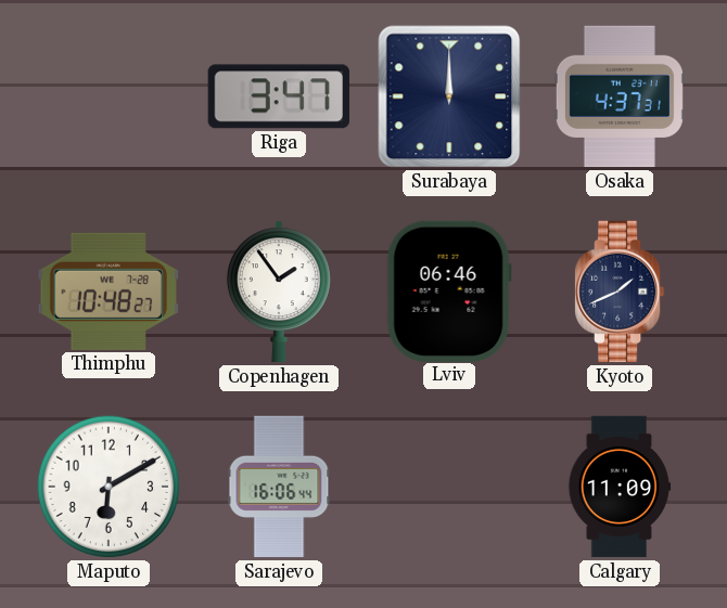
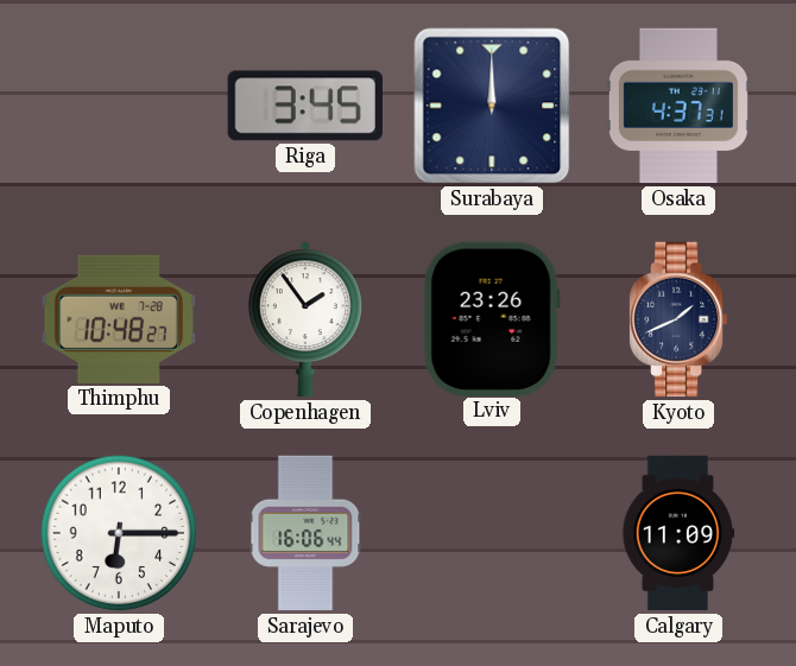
Riga: 3:47 -> 3:45
Lviv: 06:46 -> 23:26
Maputo: 6:10 -> 6:15
